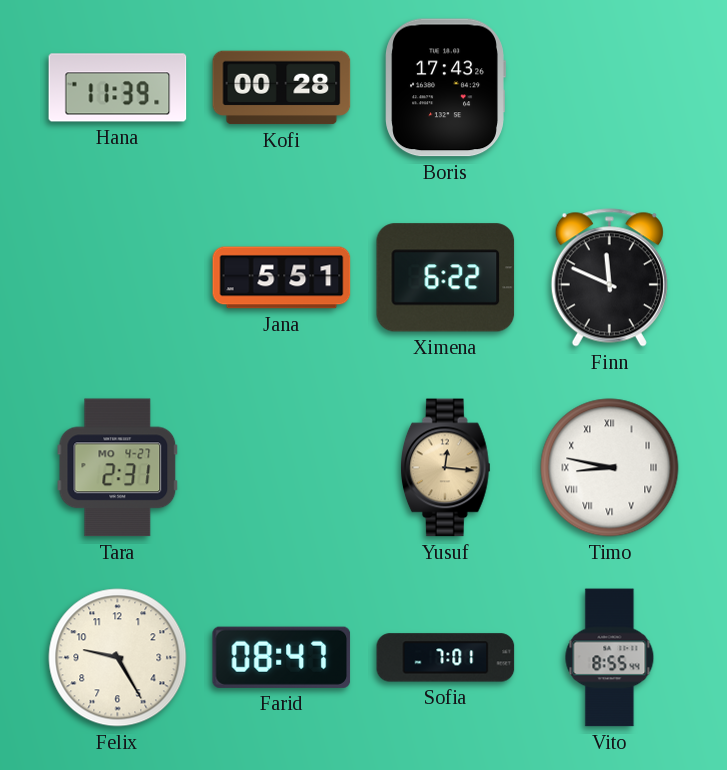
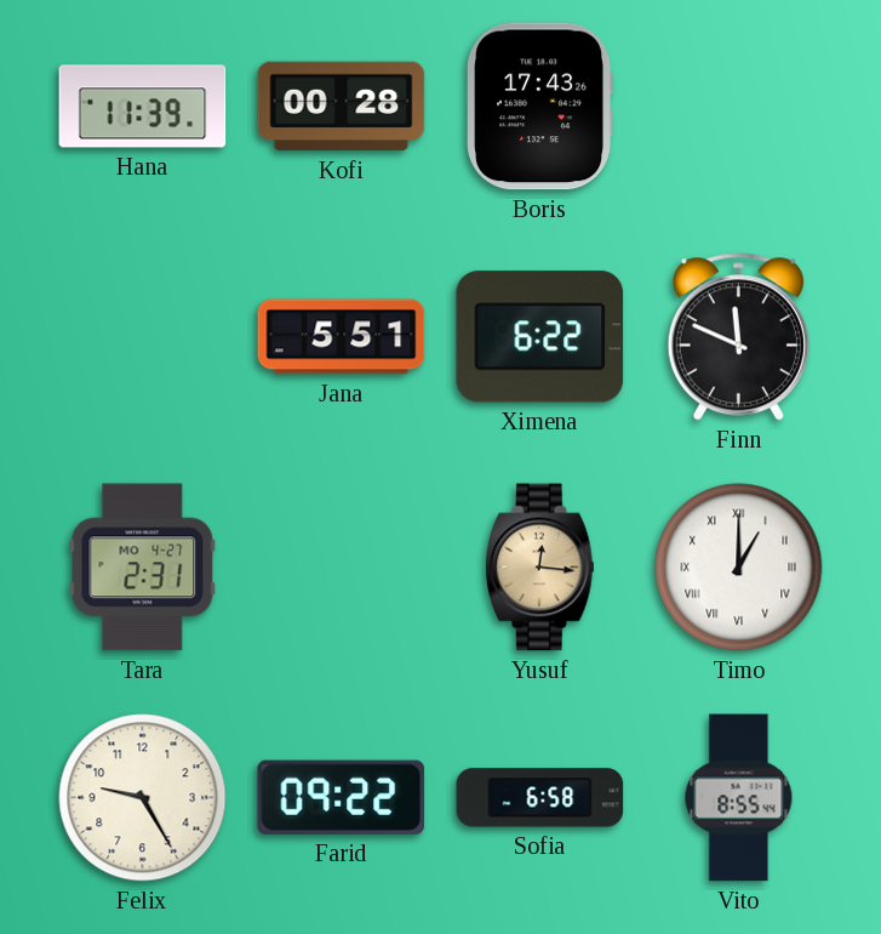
Timo: 8:47 -> 1:00
Farid: 08:47 -> 09:22
Sofia: 7:01 -> 6:58
